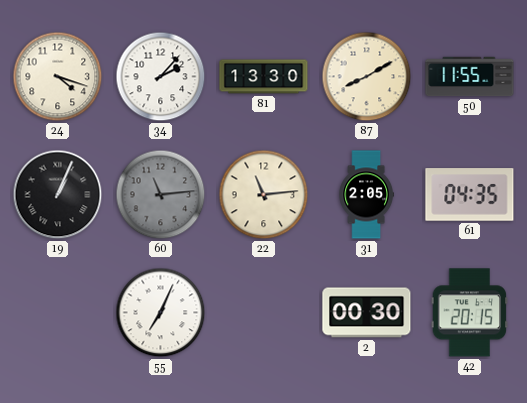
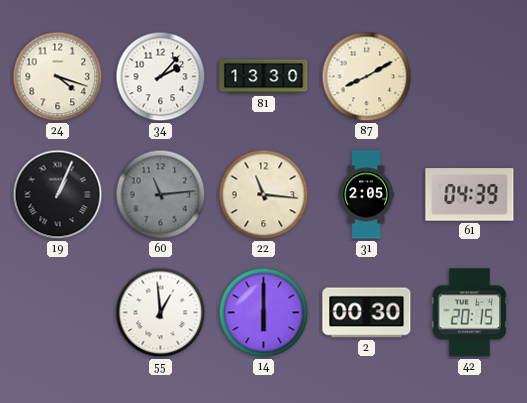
50: 11:55 -> none
22: 11:14 -> 11:16
61: 04:35 -> 04:39
55: 7:04 -> 12:59
14: none -> 6:00
